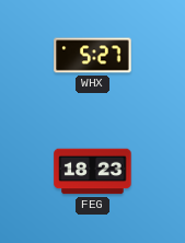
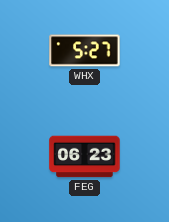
FEG: 18:23 -> 06:23
